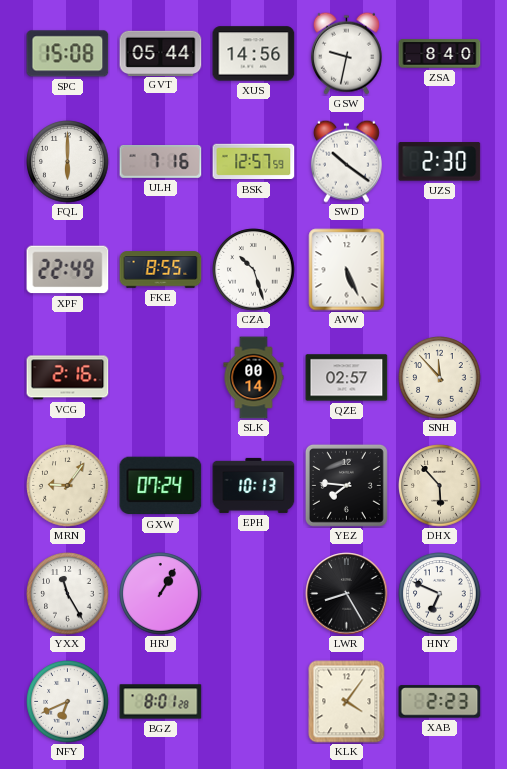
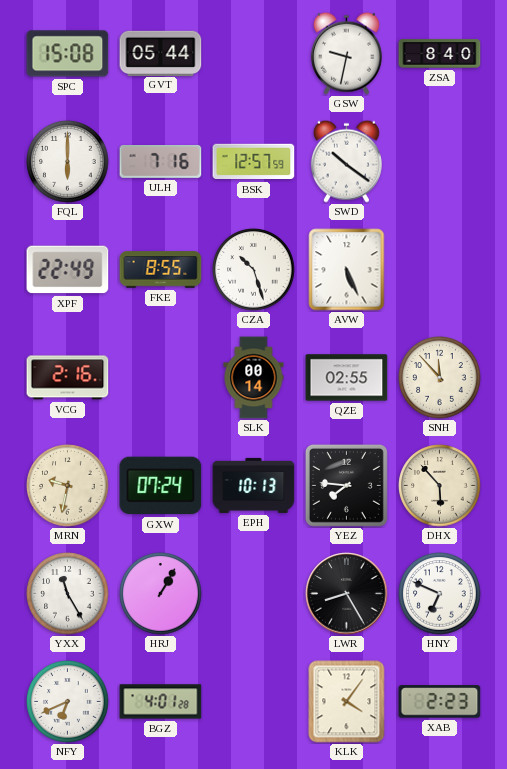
XUS: 14:56 -> none
UZS: 2:30 -> none
QZE: 02:57 -> 02:55
MRN: 9:06 -> 9:32
BGZ: 8:01 -> 4:01
